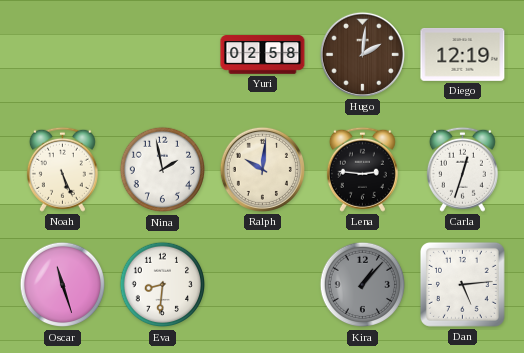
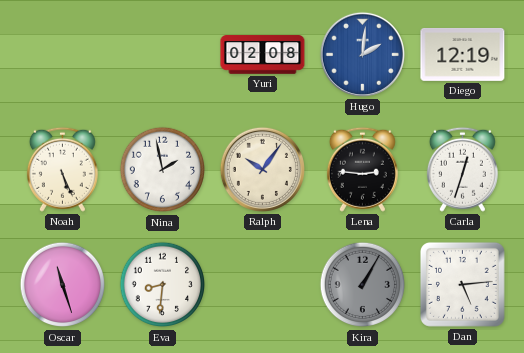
Yuri: 02:58 -> 02:08
Hugo dial: brown -> blue
Ralph: 10:01 -> 10:06
Kira: 1:07 -> 1:05
